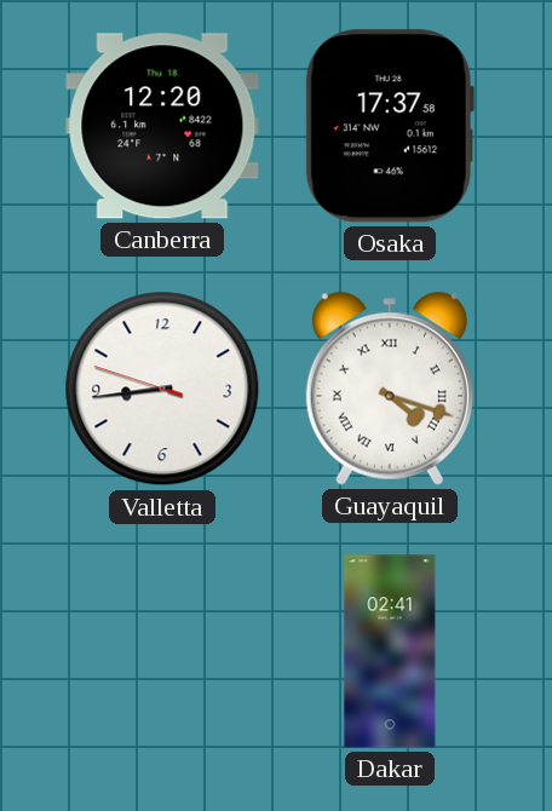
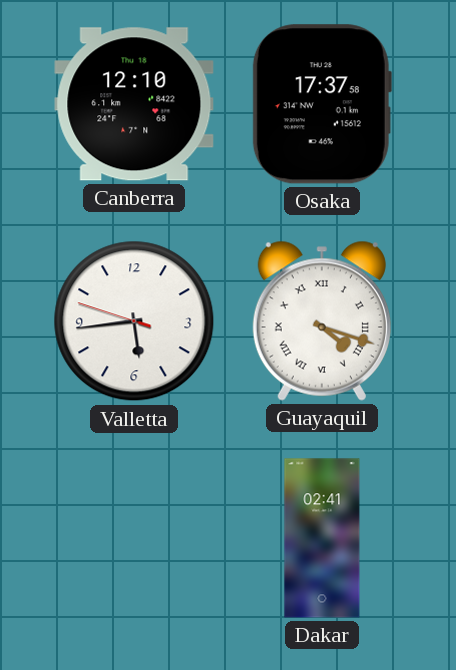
Canberra: 12:20 -> 12:10
Valletta: 8:43 -> 5:43
